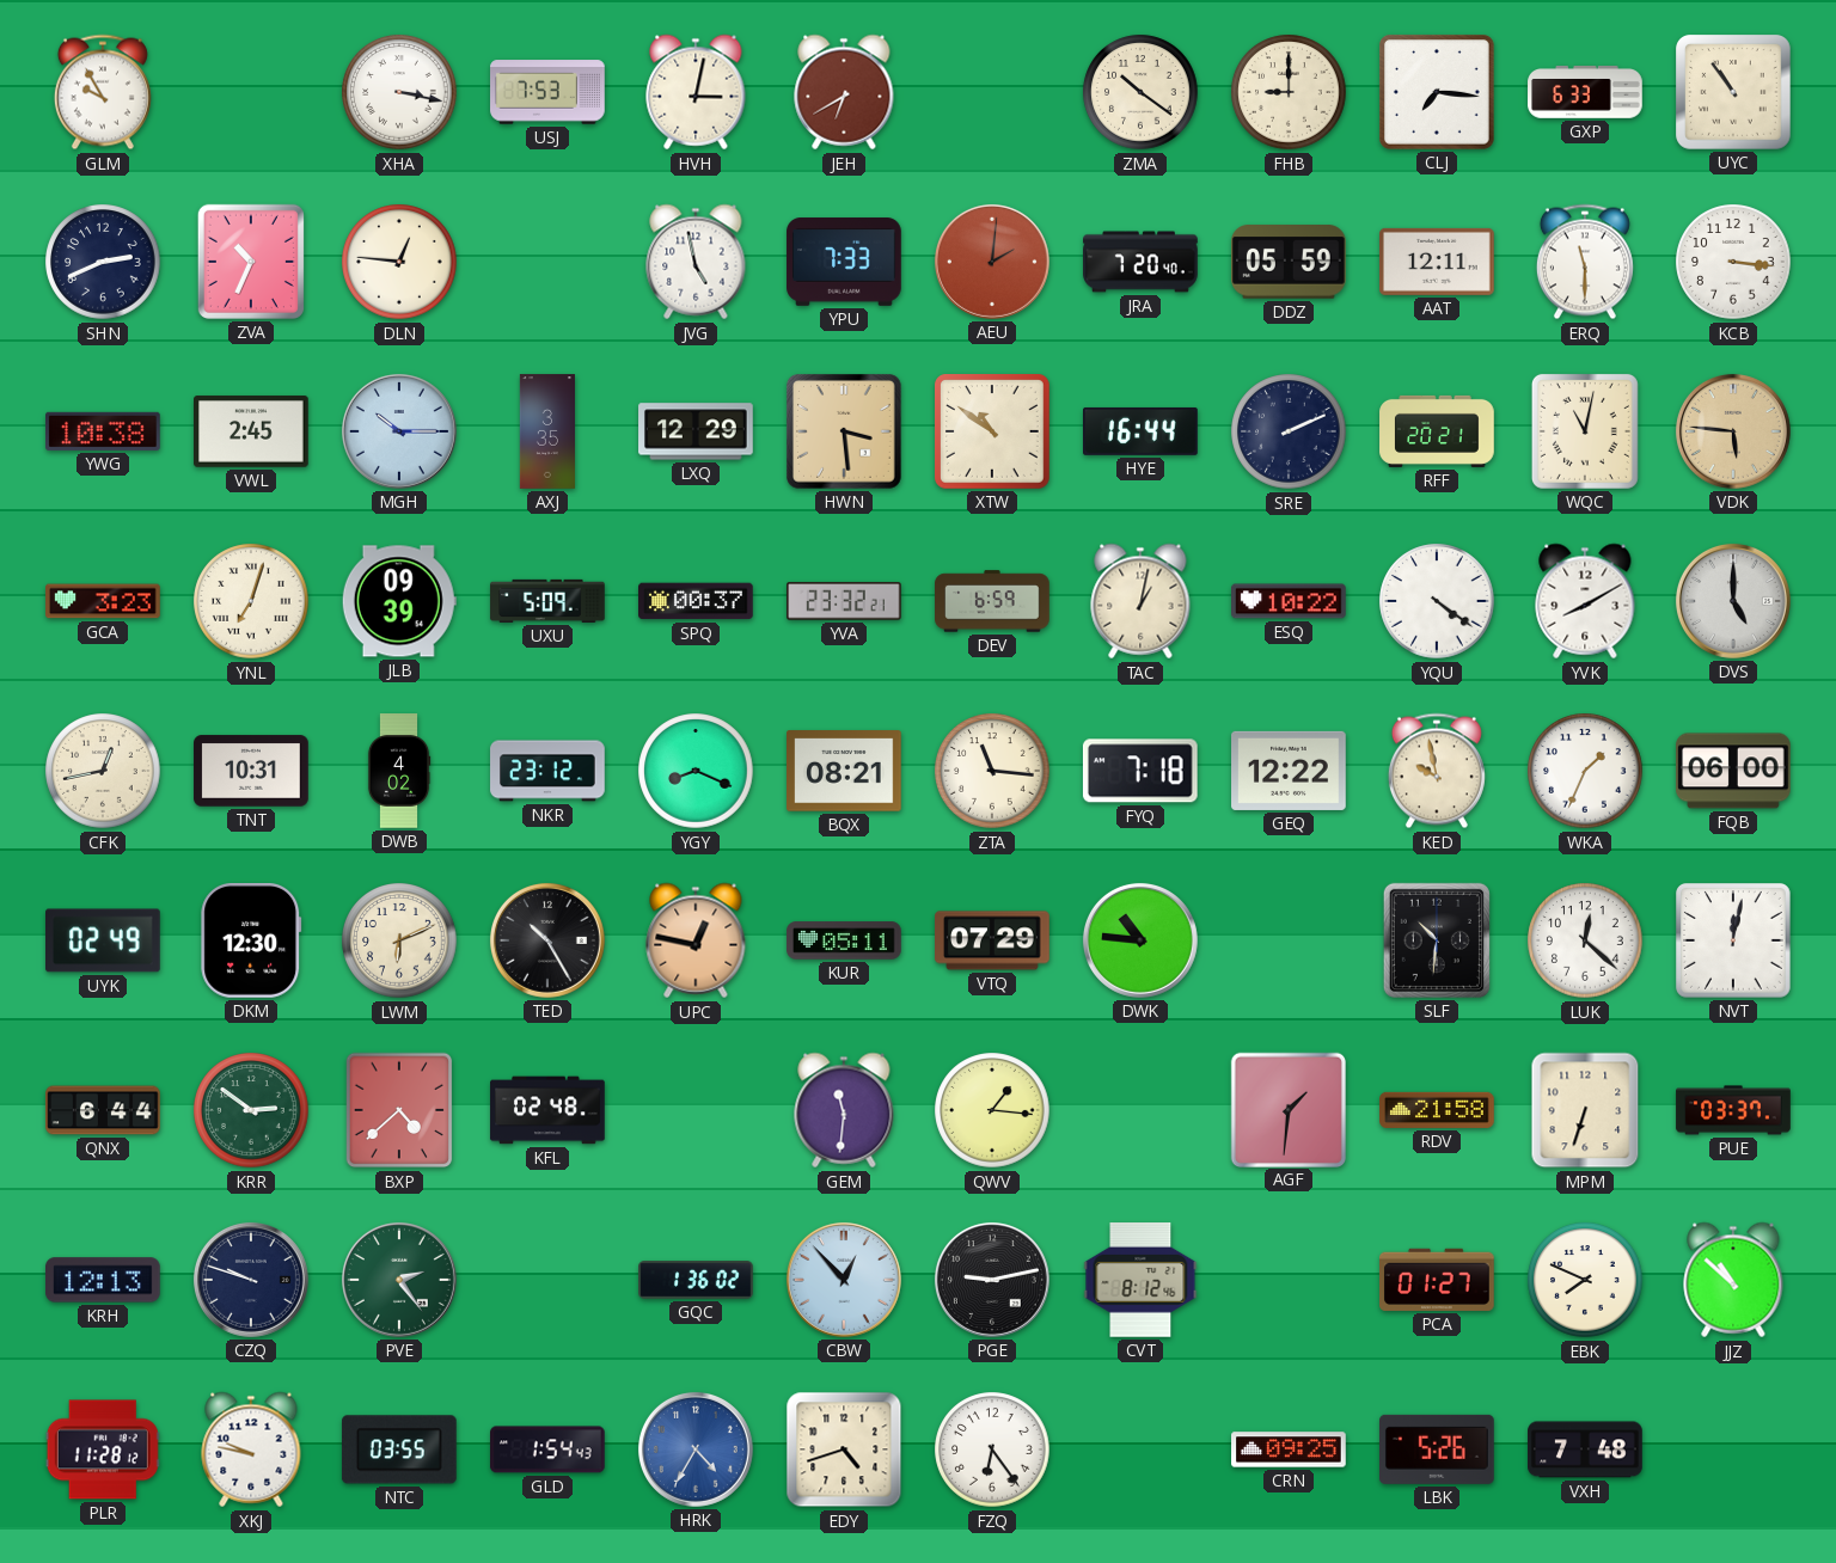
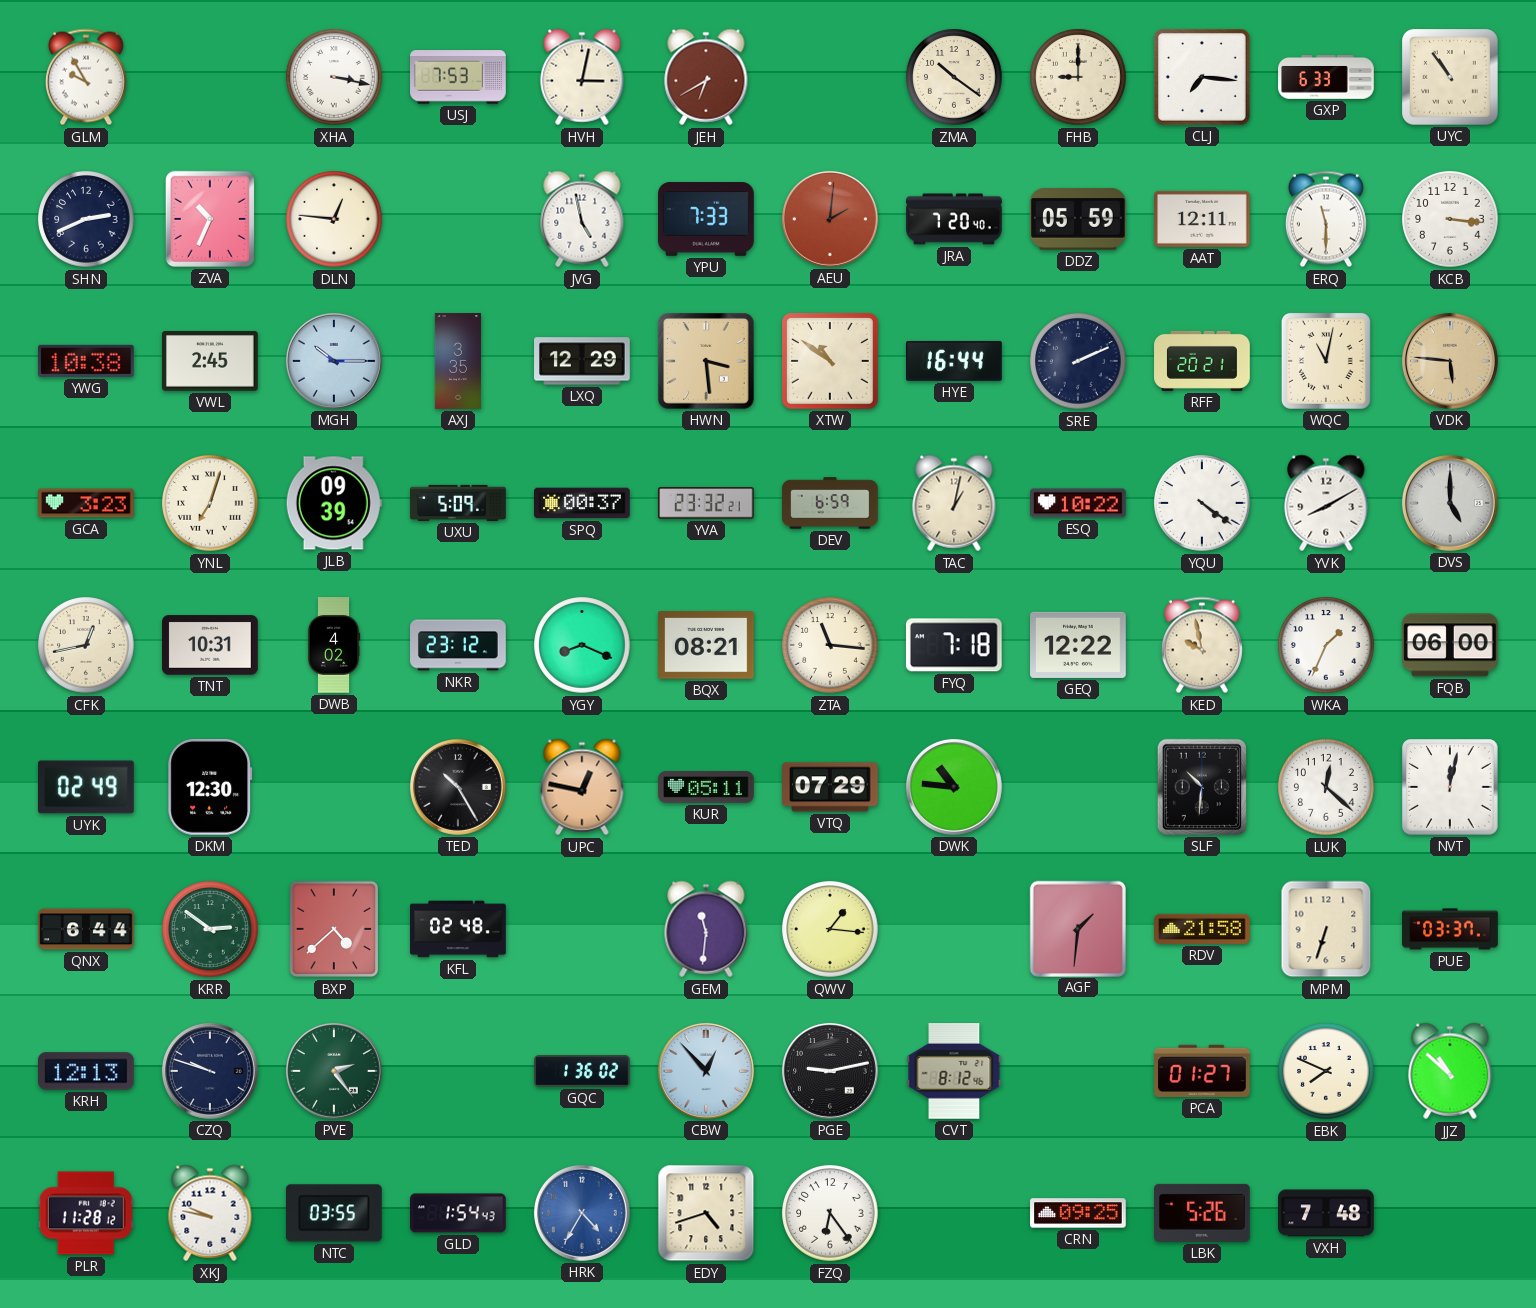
LWM: 6:11 -> none
